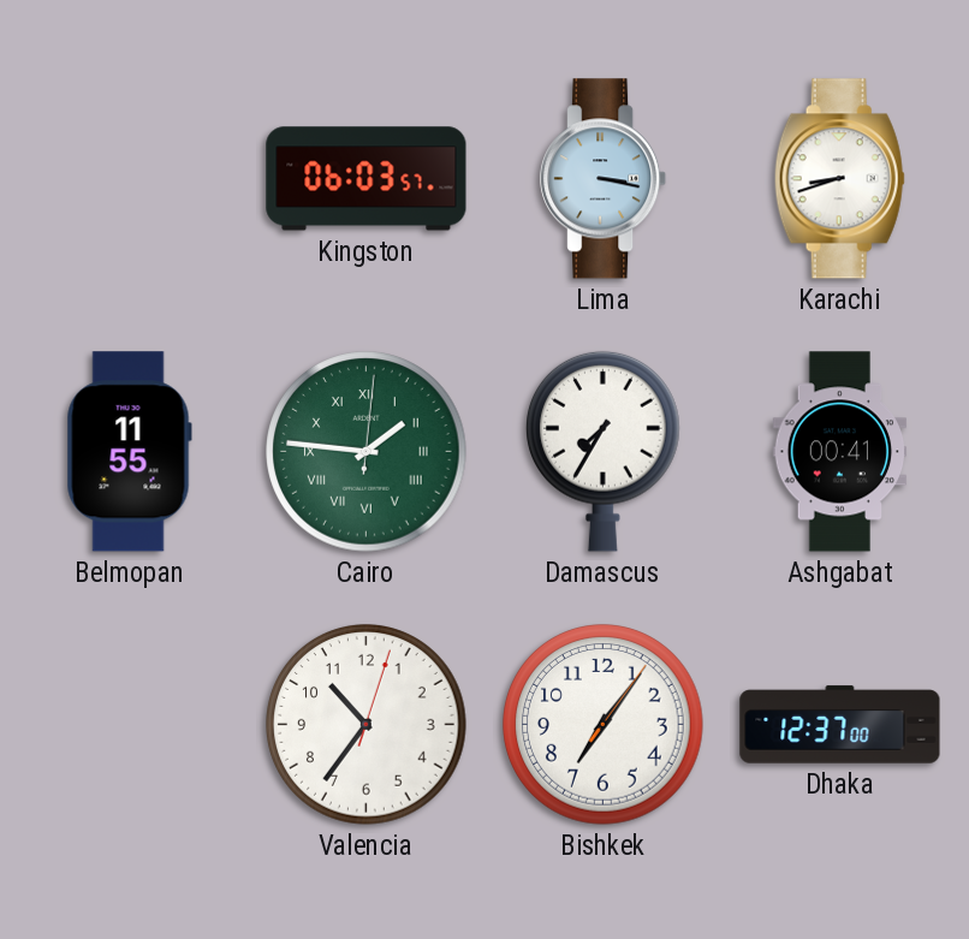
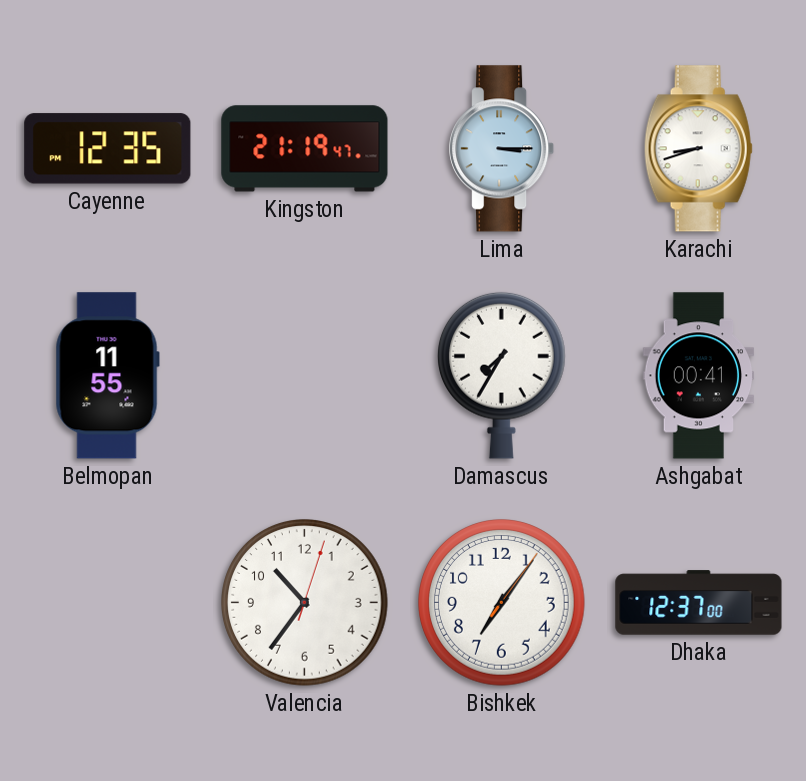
Cayenne: none -> 12:35
Kingston: 06:03 -> 21:19
Lima: 3:17 -> 3:15
Cairo: 1:46 -> none
